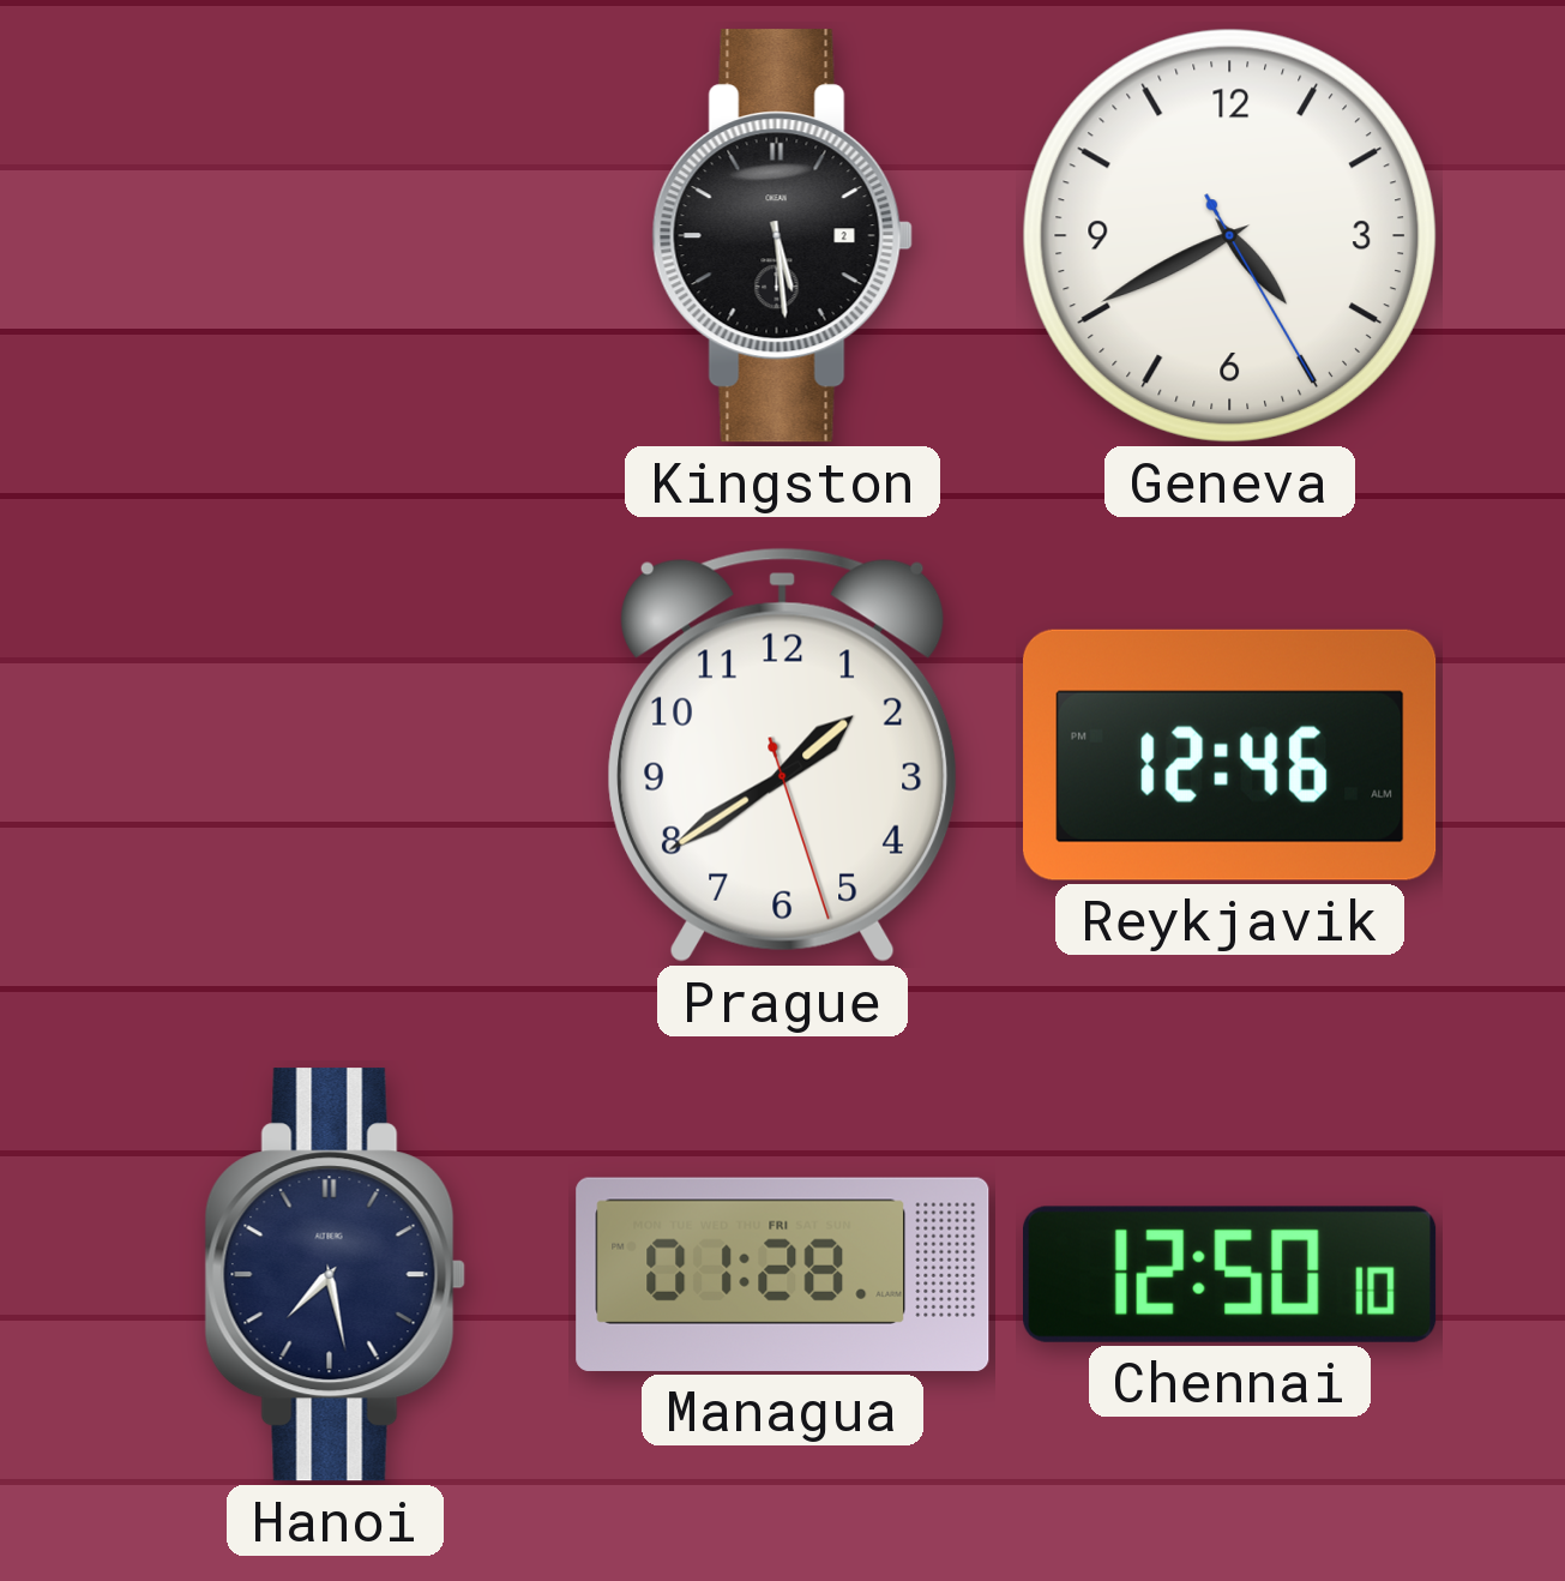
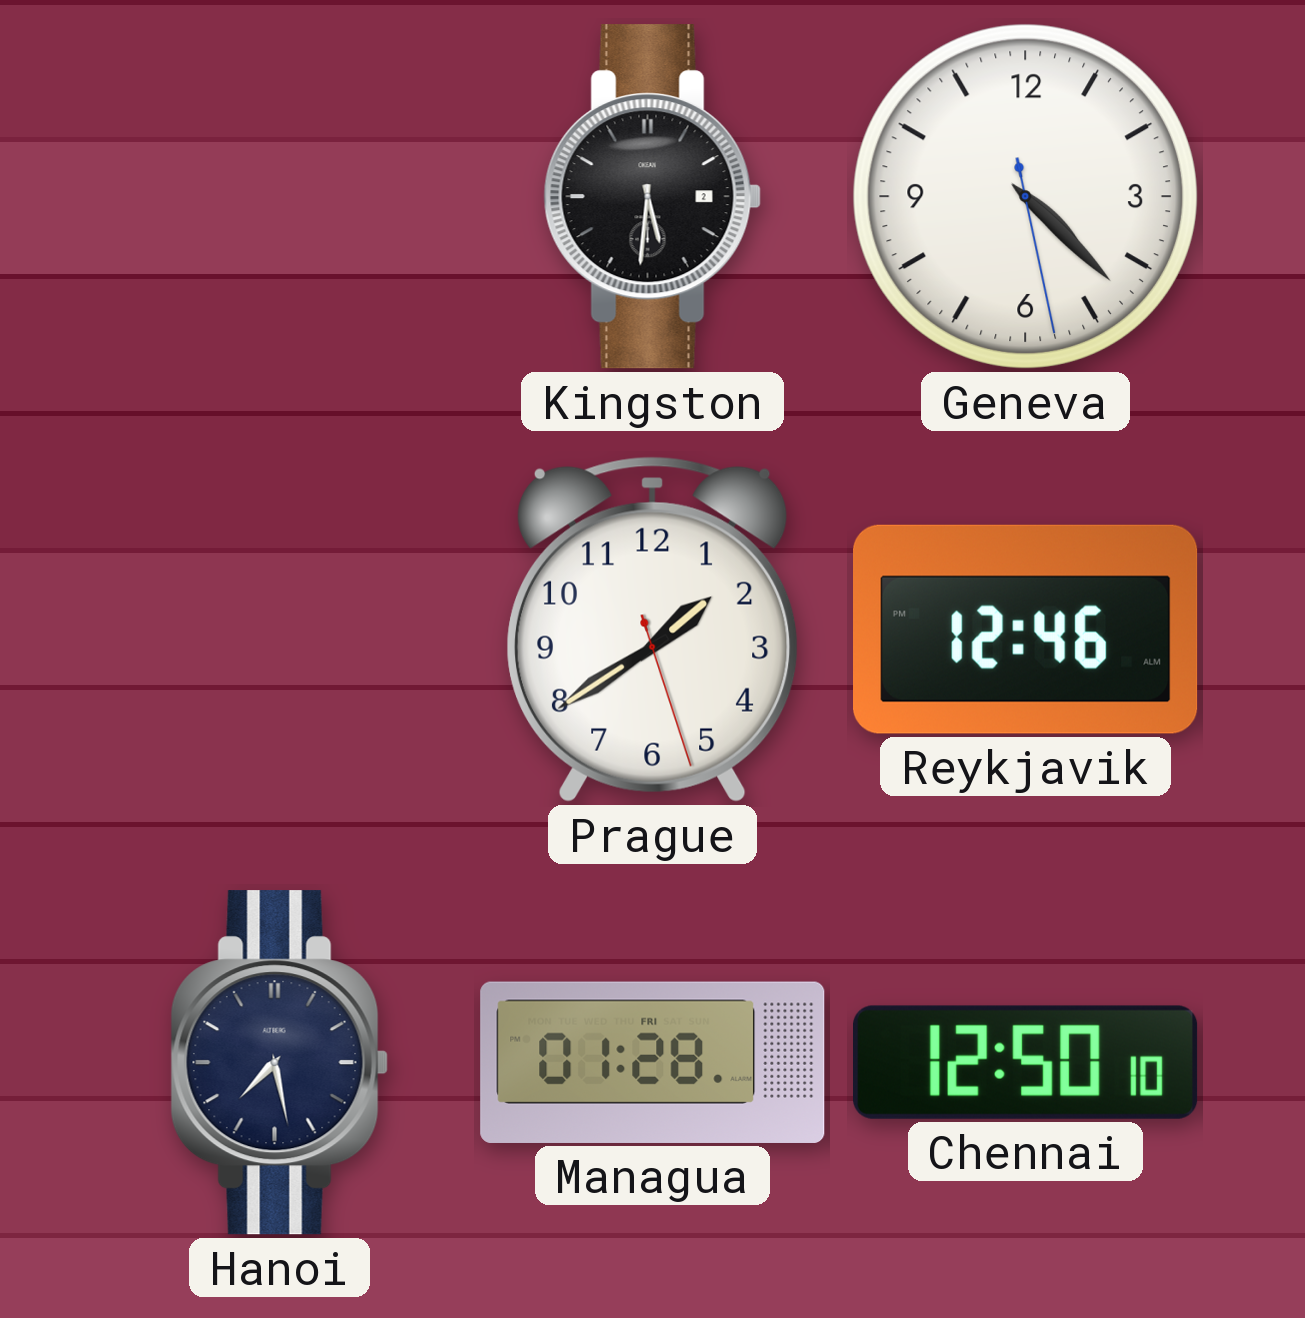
Kingston: 5:29 -> 5:31
Geneva: 4:40 -> 4:22
